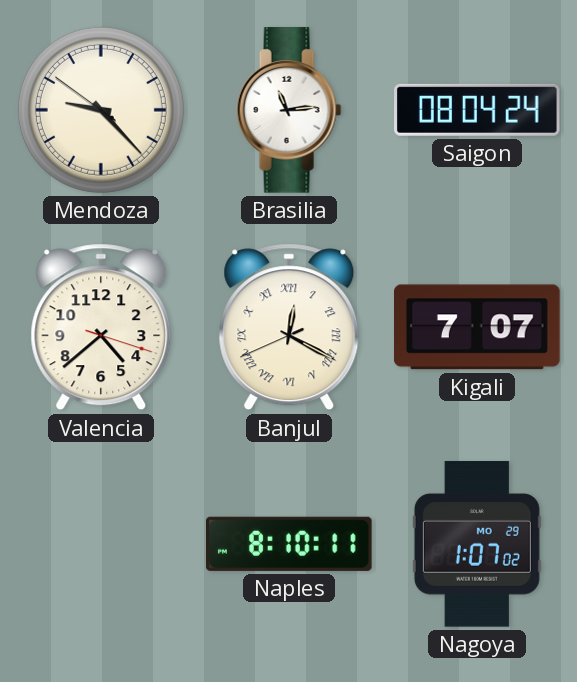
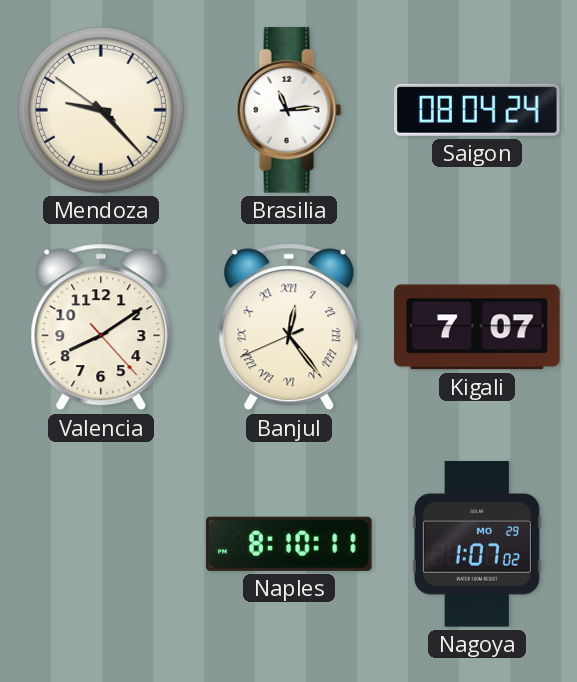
Valencia: 4:38 -> 8:09
Banjul: 12:19 -> 12:23
